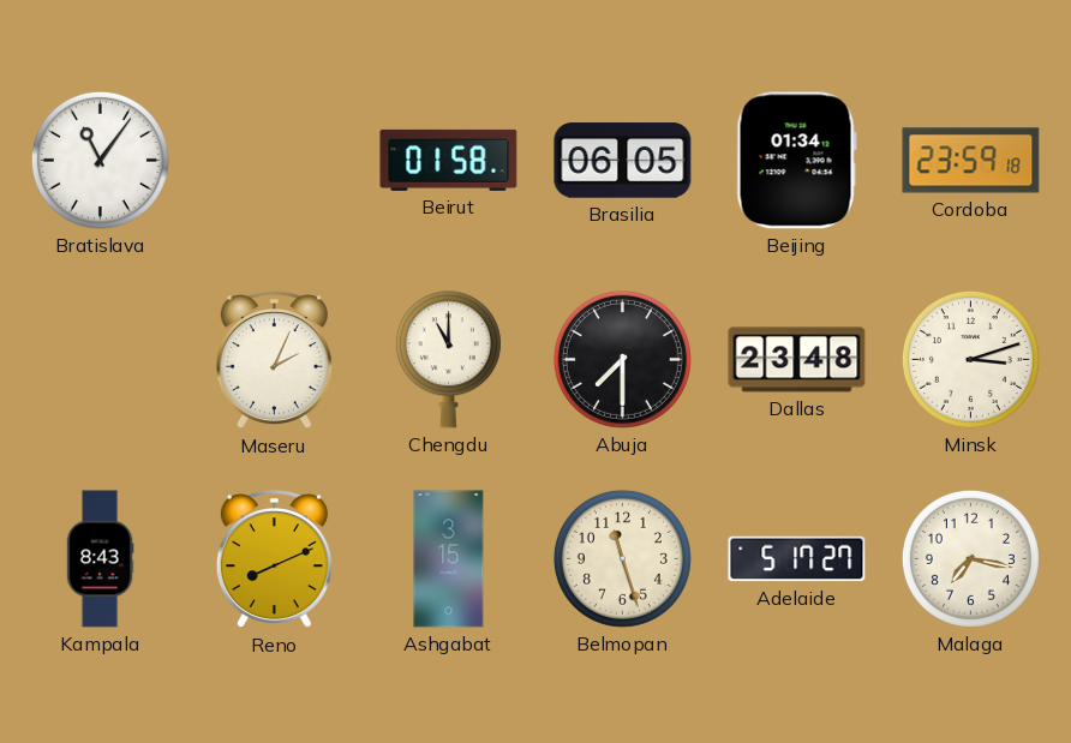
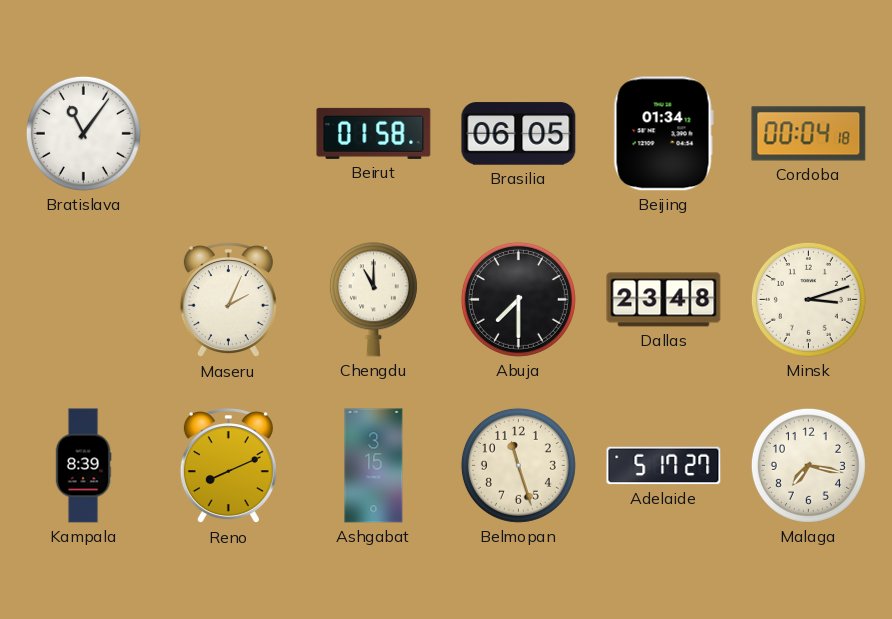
Cordoba: 23:59 -> 00:04
Kampala: 8:43 -> 8:39
